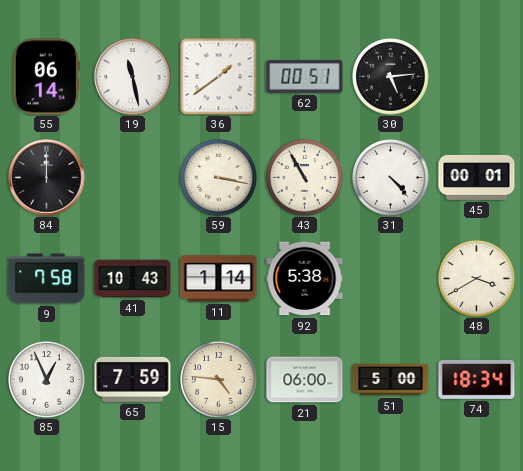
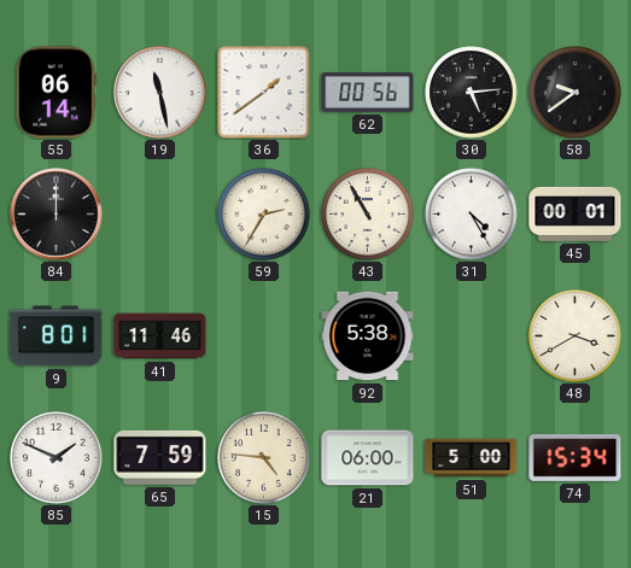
62: 00:51 -> 00:56
58: none -> 9:39
59: 3:17 -> 2:35
31: 4:23 -> 4:25
9: 7:58 -> 8:01
41: 10:43 -> 11:46
11: 1:14 -> none
85: 12:56 -> 1:49
74: 18:34 -> 15:34
